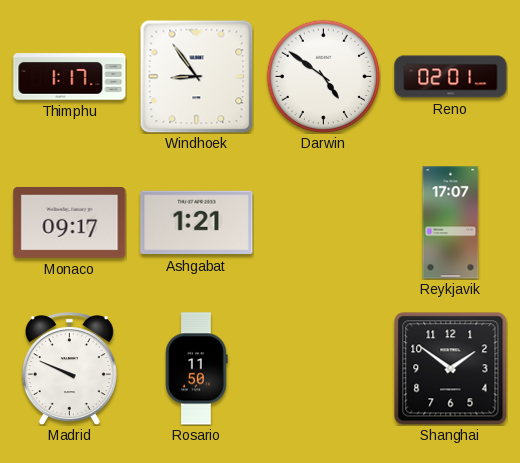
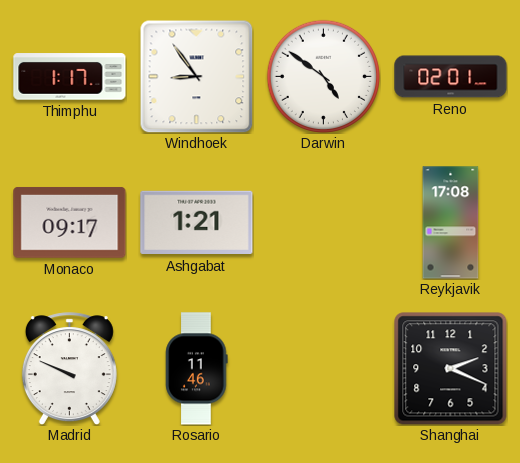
Reykjavik: 17:07 -> 17:08
Rosario: 11:50 -> 11:46
Shanghai: 1:51 -> 2:19
